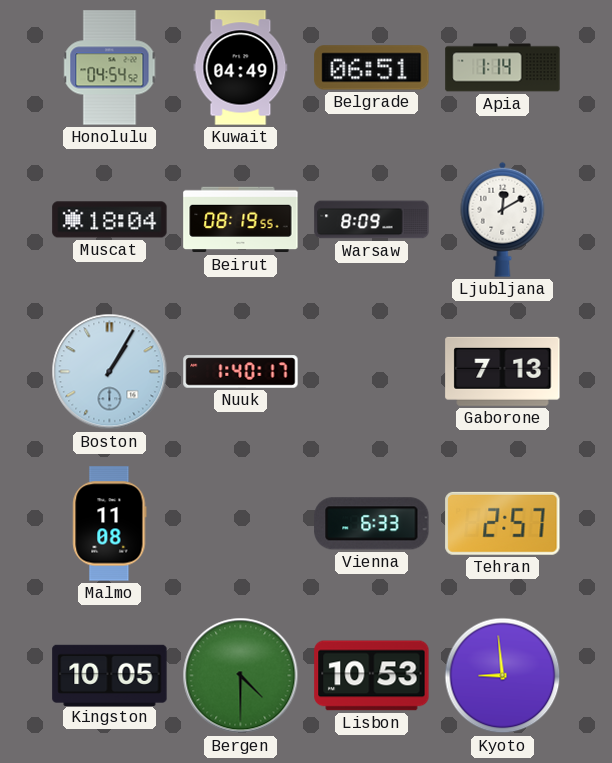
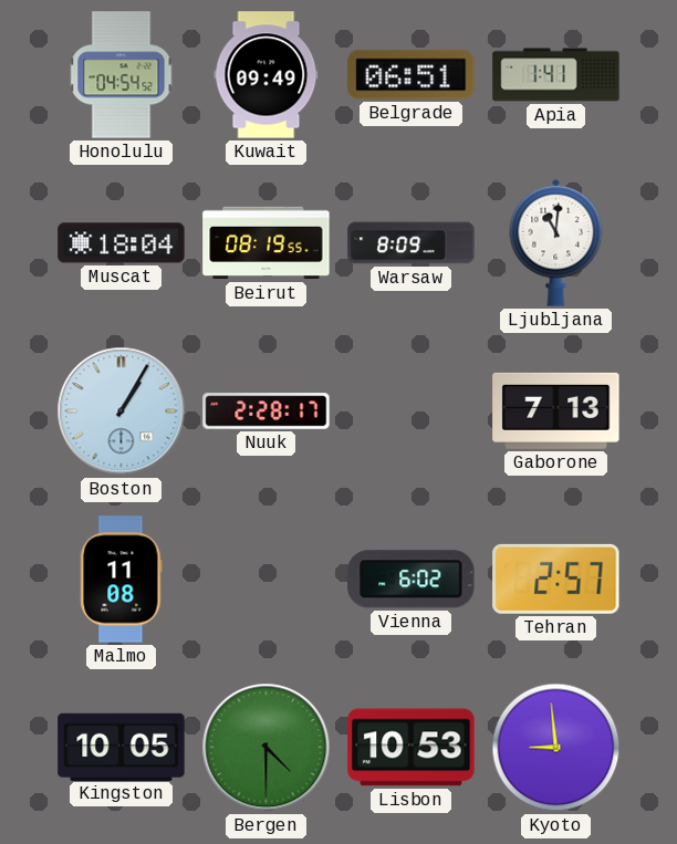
Kuwait: 04:49 -> 09:49
Apia: 1:14 -> 1:41
Ljubljana: 12:10 -> 11:01
Nuuk: 1:40 -> 2:28
Vienna: 6:33 -> 6:02
